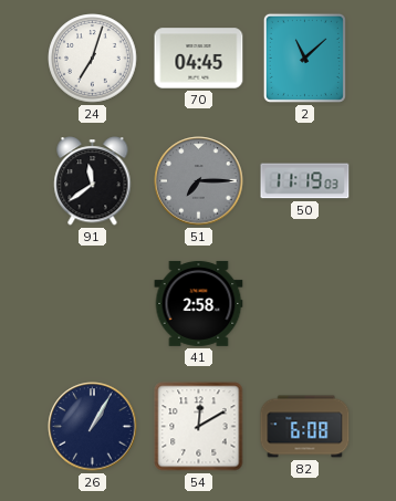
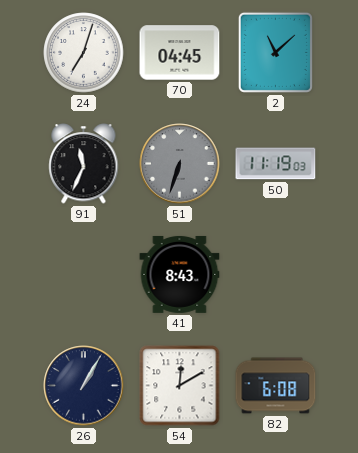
91: 11:39 -> 11:34
51: 7:15 -> 6:33
41: 2:58 -> 8:43
